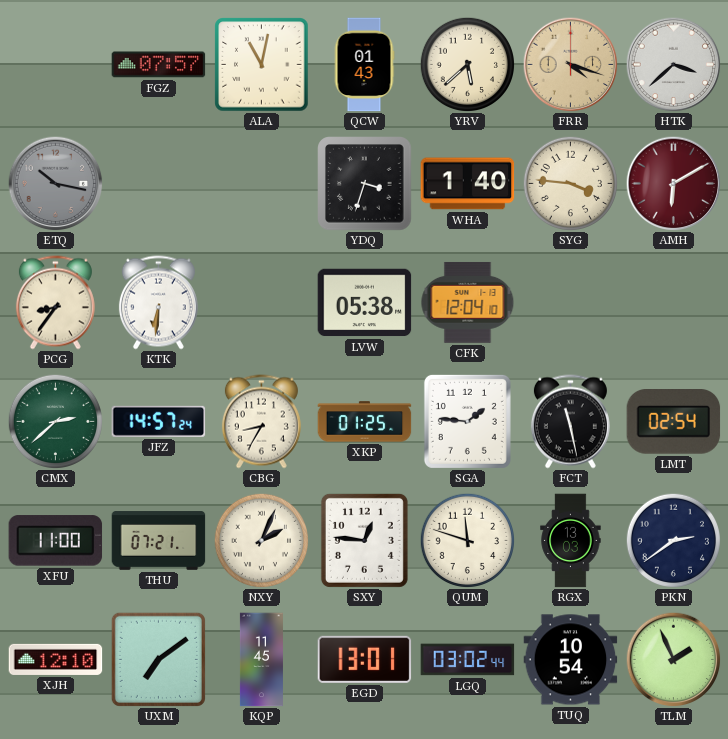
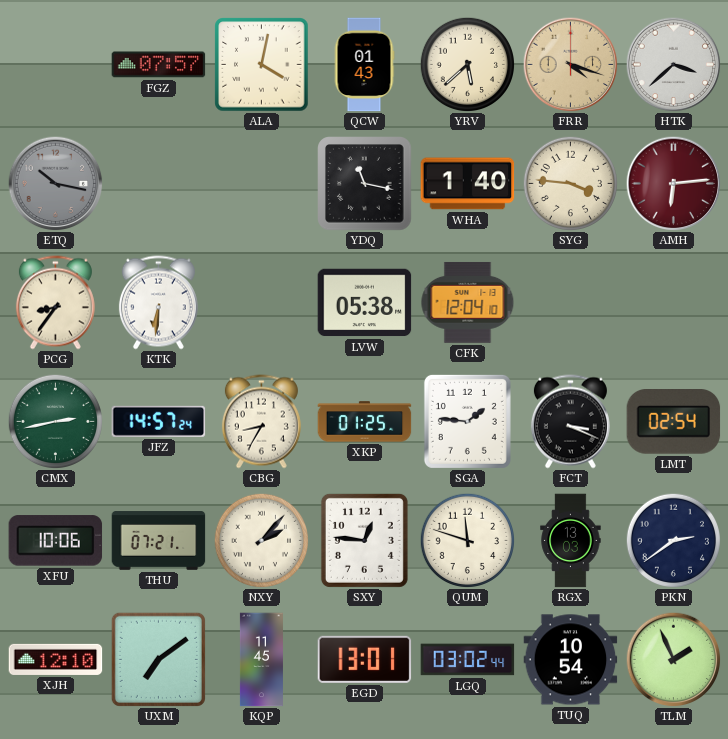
ALA: 11:02 -> 4:02
YDQ: 3:33 -> 11:17
AMH: 6:10 -> 6:14
CMX: 2:38 -> 2:43
FCT: 11:28 -> 3:19
XFU: 11:00 -> 10:06
NXY: 2:04 -> 2:07
